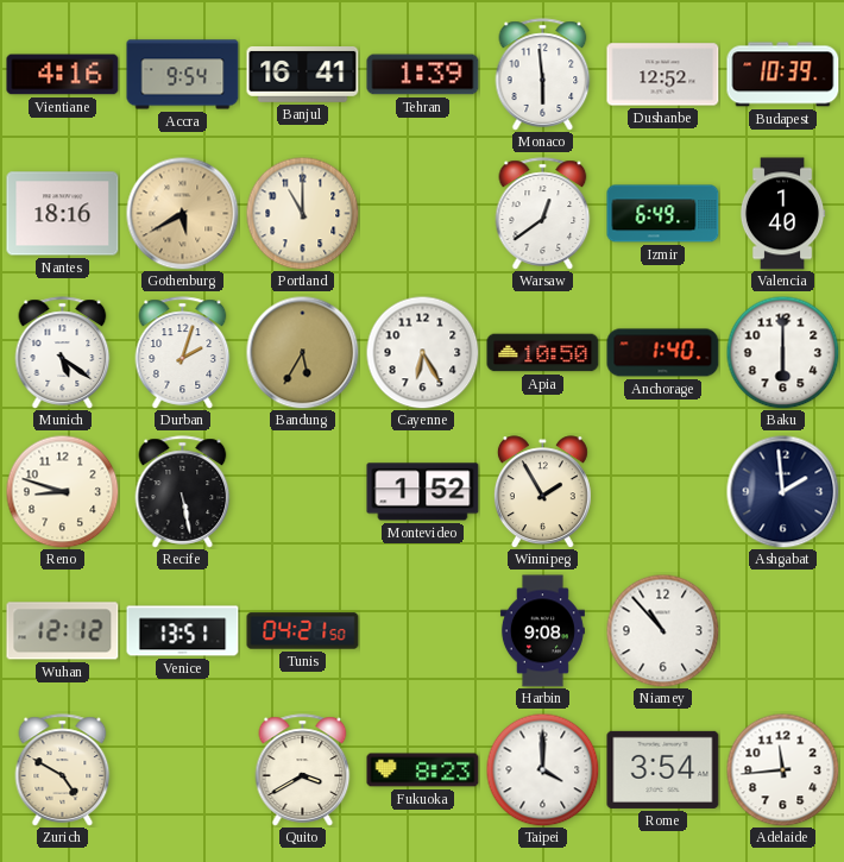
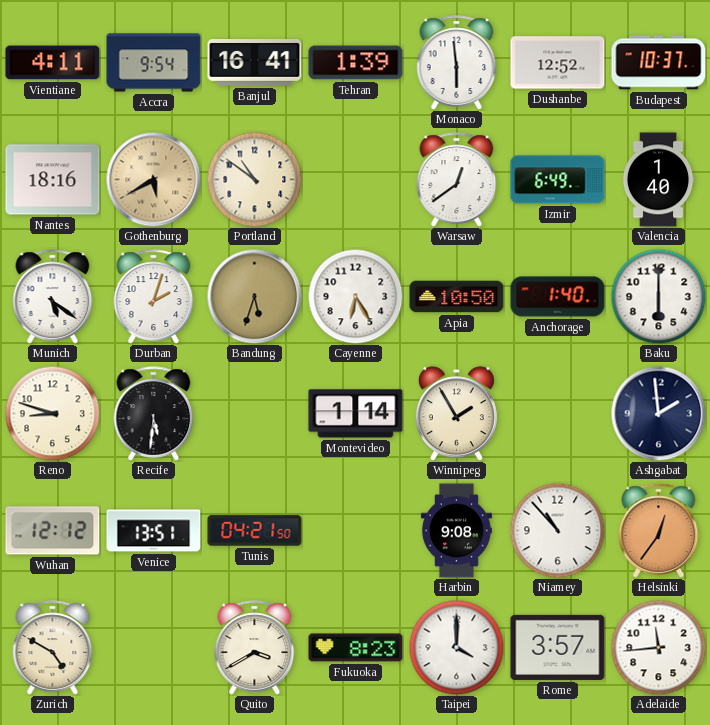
Vientiane: 4:16 -> 4:11
Budapest: 10:39 -> 10:37
Portland: 11:00 -> 10:51
Bandung: 5:35 -> 5:33
Recife: 5:28 -> 5:31
Montevideo: 1:52 -> 1:14
Helsinki: none -> 12:36
Rome: 3:54 -> 3:57
